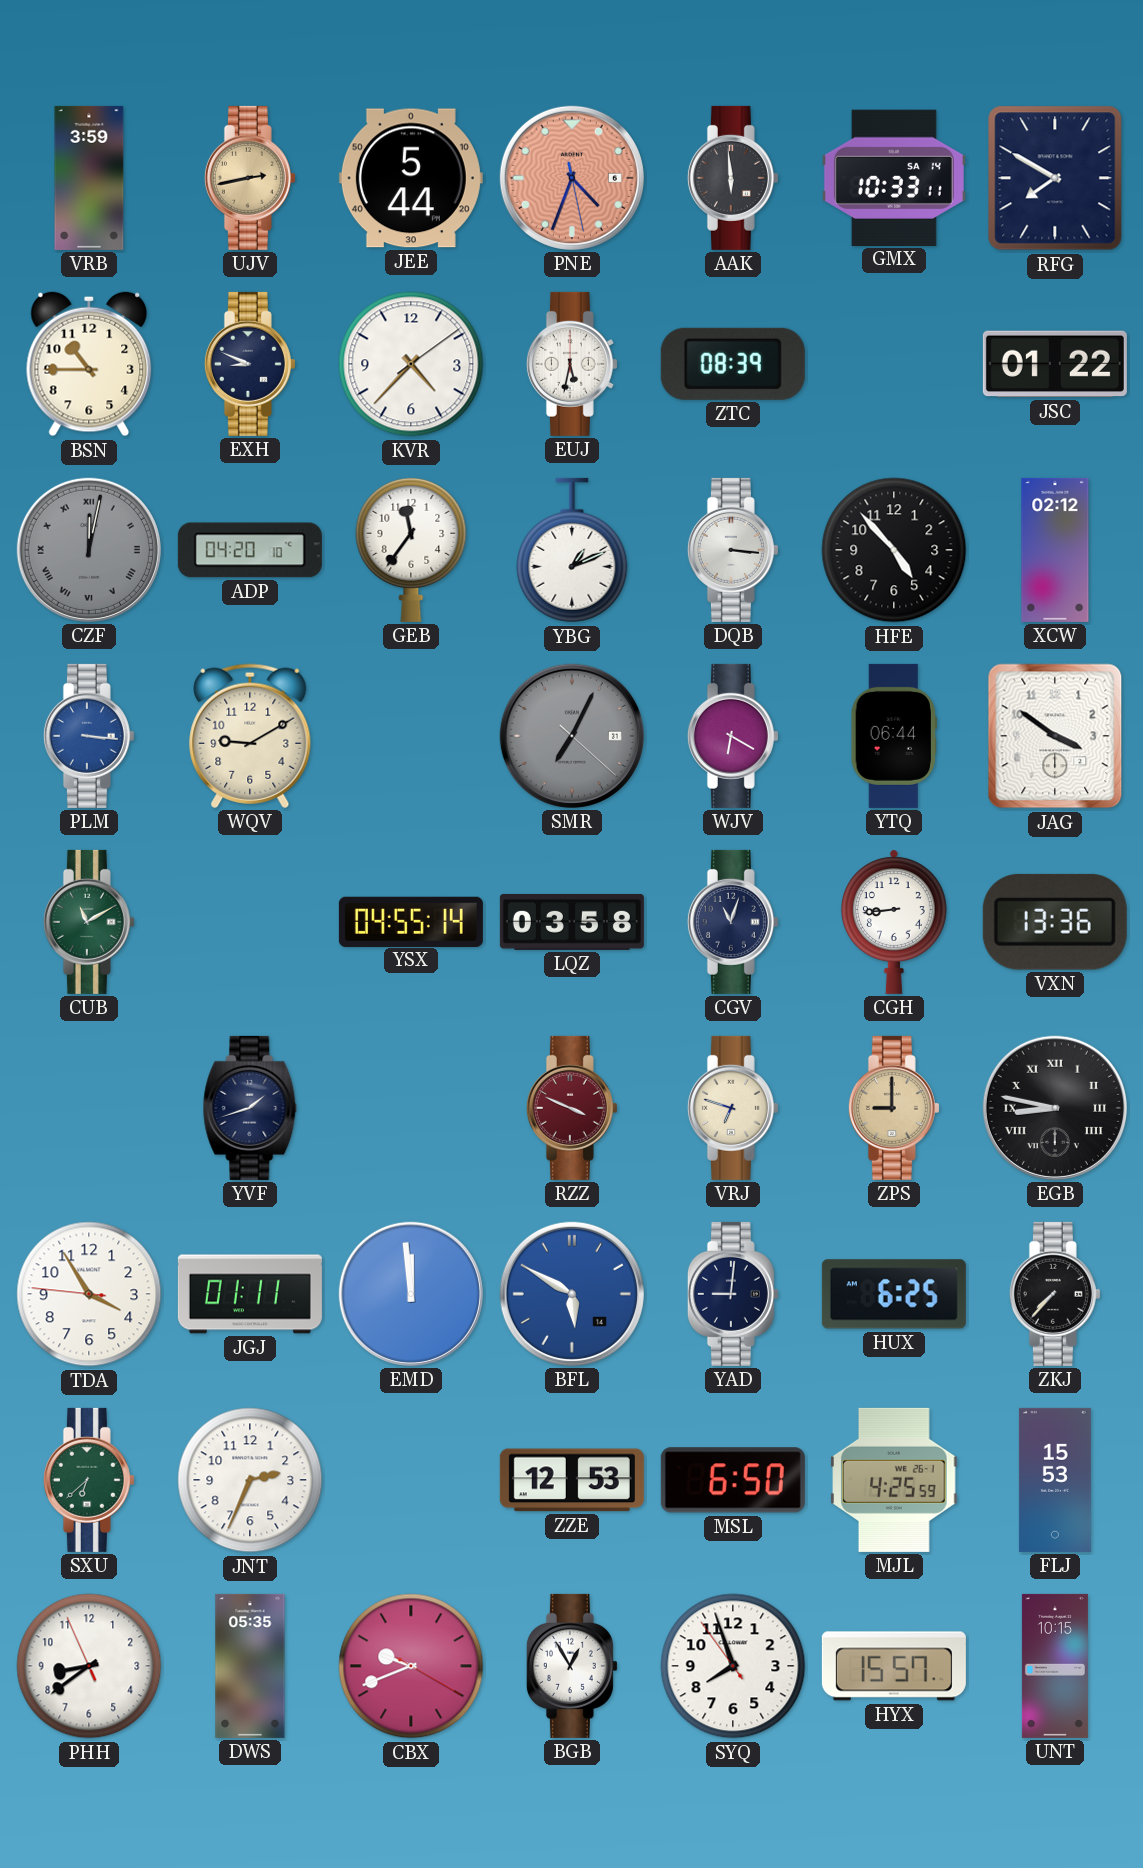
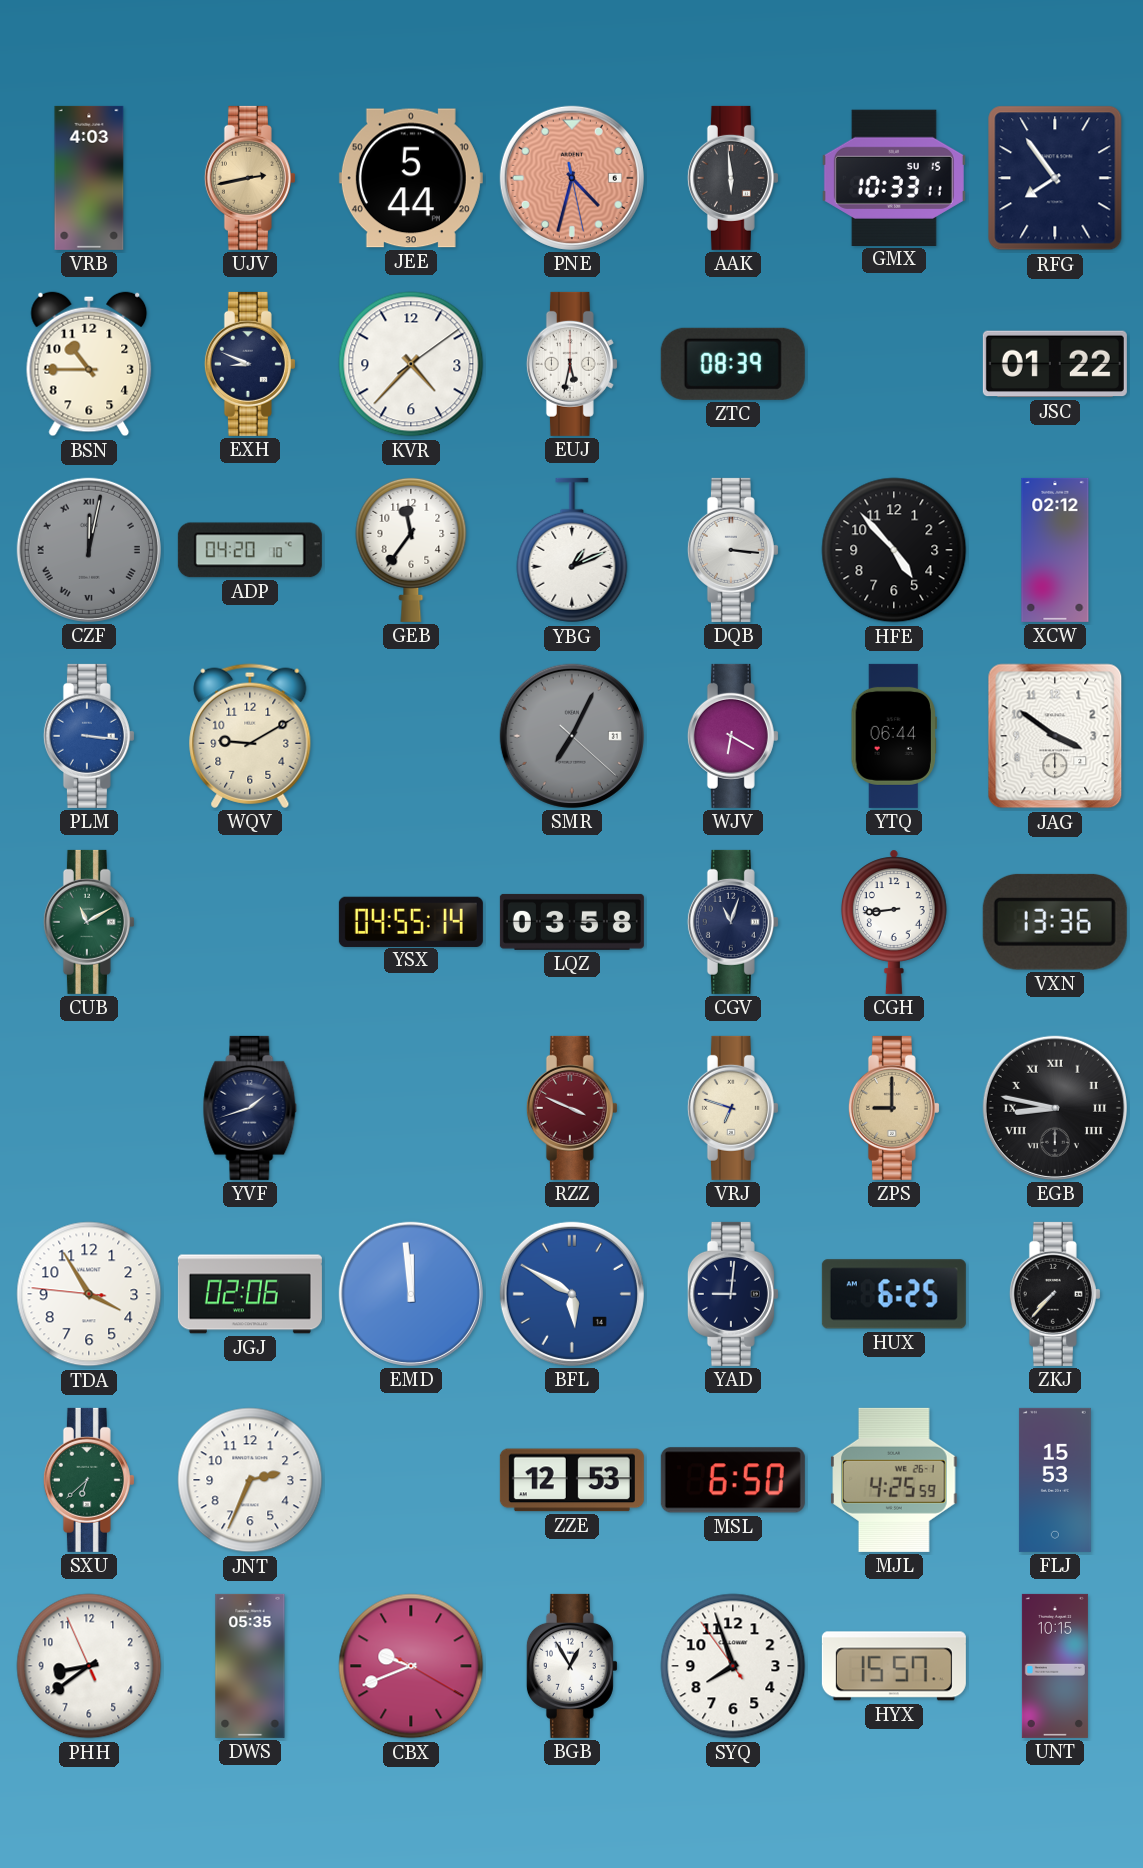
VRB: 3:59 -> 4:03
PNE: 4:33 -> 4:32
GMX date: SA 14 -> SU 15
RFG: 7:50 -> 7:54
JGJ: 01:11 -> 02:06
